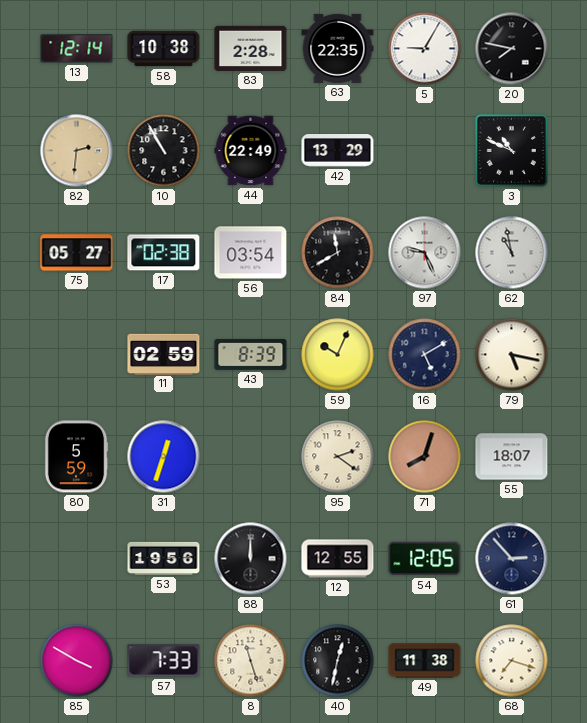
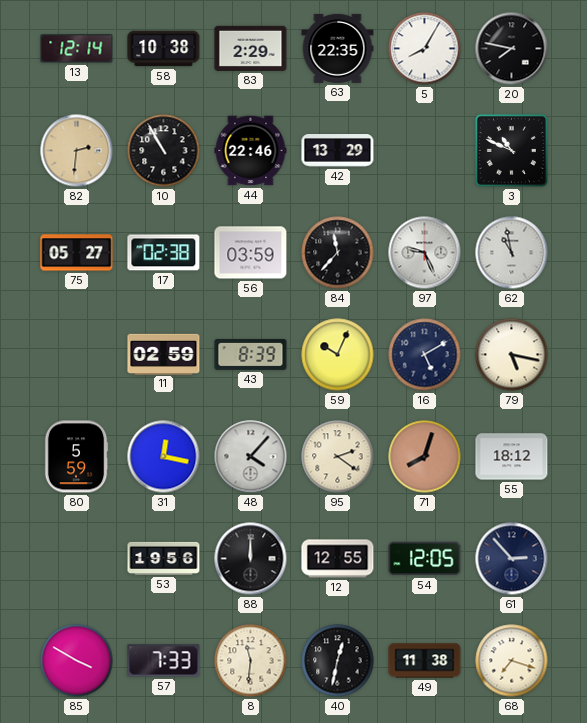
83: 2:28 -> 2:29
5: 9:05 -> 8:05
44: 22:49 -> 22:46
56: 03:54 -> 03:59
84: 11:40 -> 11:37
31: 12:33 -> 12:17
48: none -> 4:07
55: 18:07 -> 18:12
8: 11:27 -> 11:31
